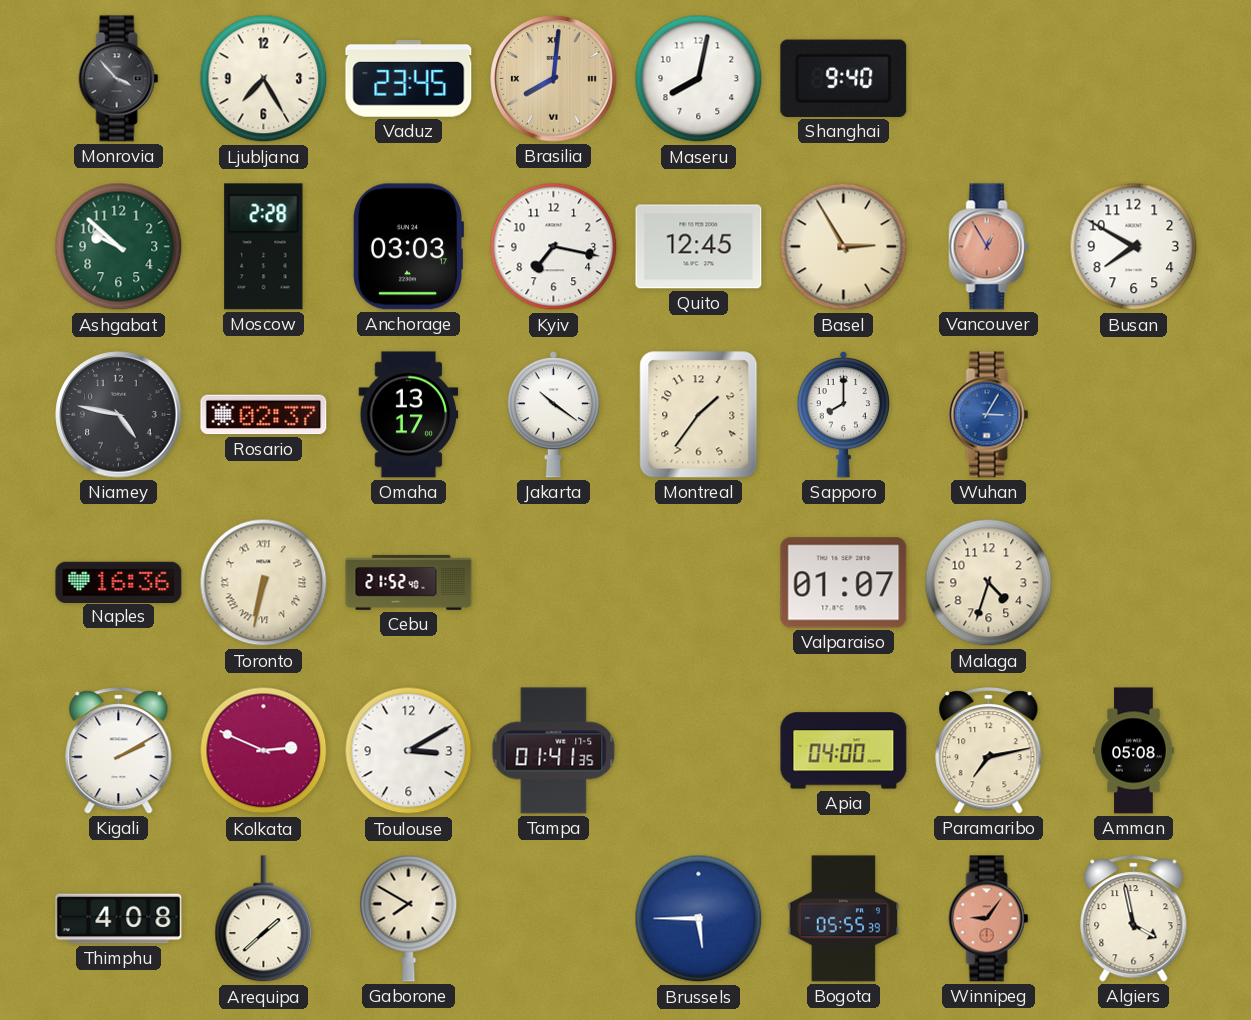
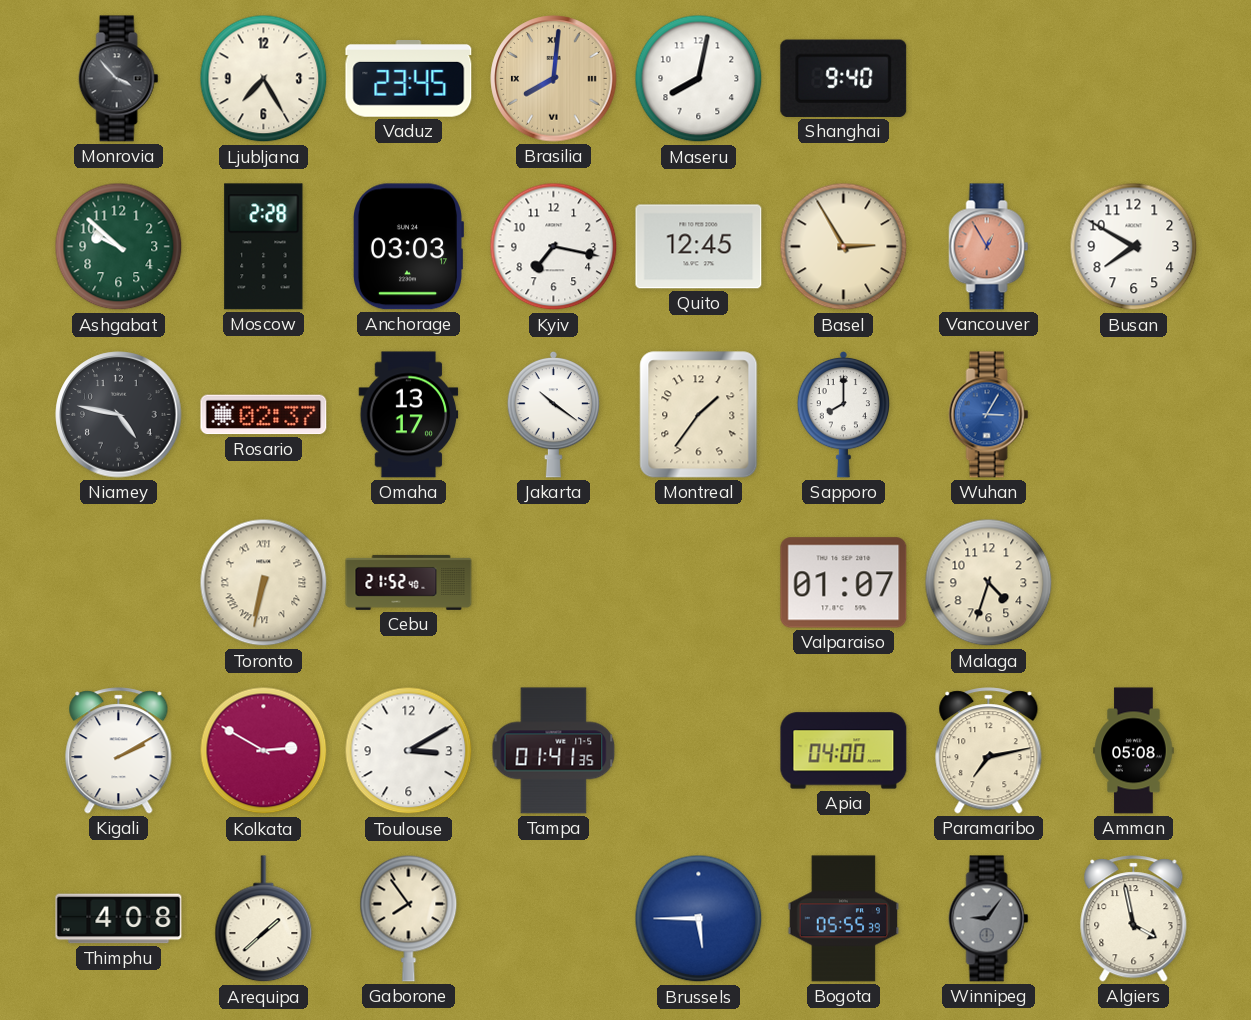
Naples: 16:36 -> none
Kolkata: 2:49 -> 2:50
Gaborone: 7:50 -> 7:54
Winnipeg dial: salmon -> grey
